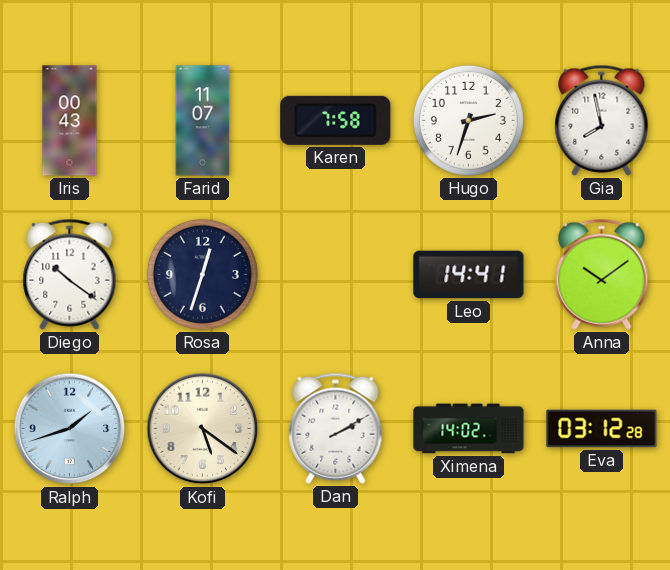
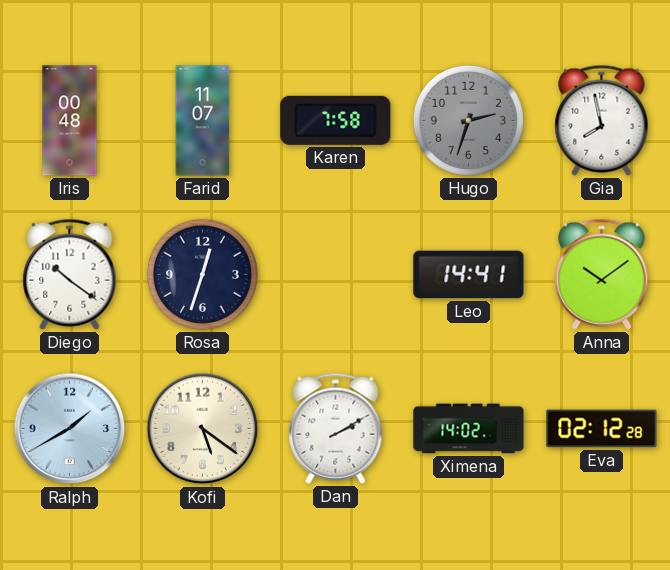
Iris: 00:43 -> 00:48
Hugo dial: white -> grey
Ralph: 1:42 -> 1:40
Eva: 03:12 -> 02:12
